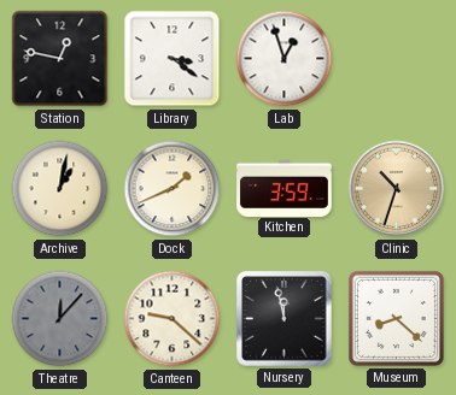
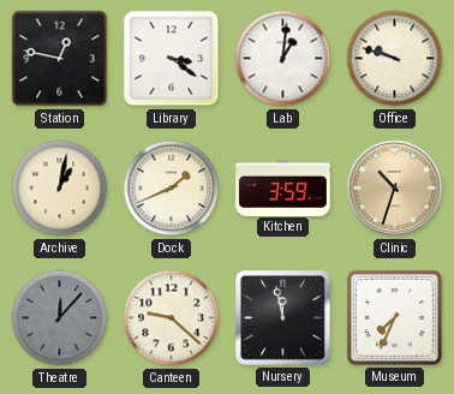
Lab: 12:57 -> 1:01
Office: none -> 9:48
Museum: 8:22 -> 7:34
